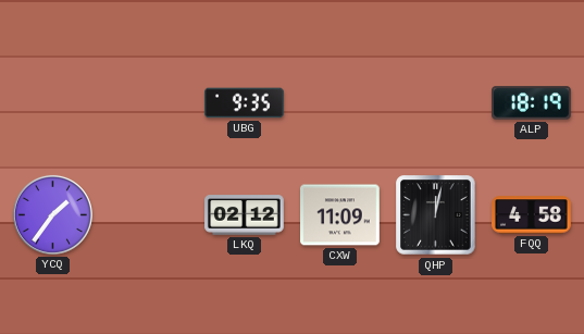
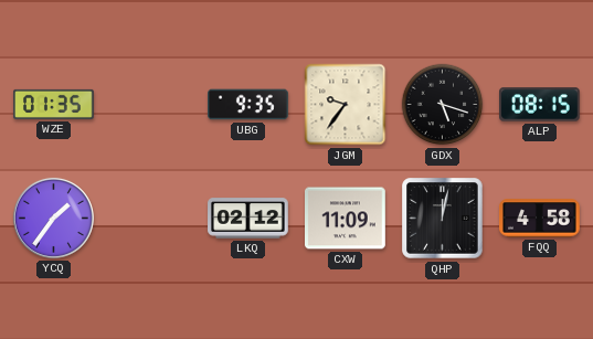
WZE: none -> 01:35
JGM: none -> 9:36
GDX: none -> 5:18
ALP: 18:19 -> 08:15
